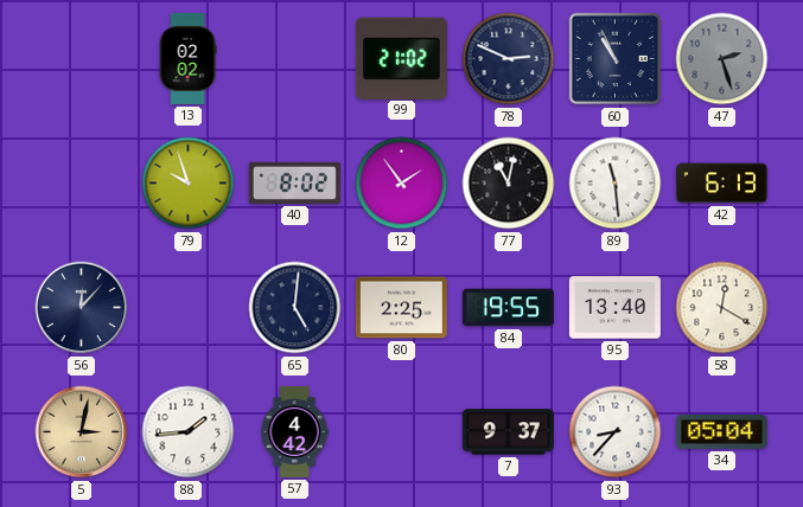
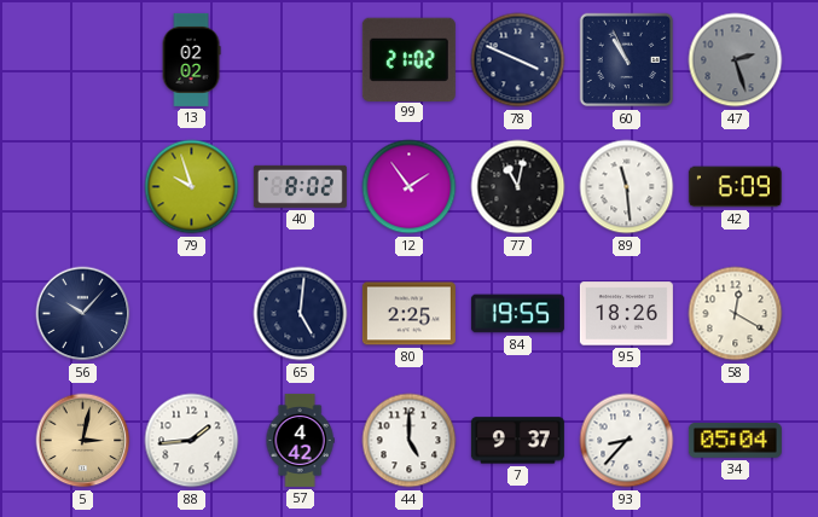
78: 2:49 -> 3:49
42: 6:13 -> 6:09
56: 12:07 -> 10:07
95: 13:40 -> 18:26
44: none -> 5:00
